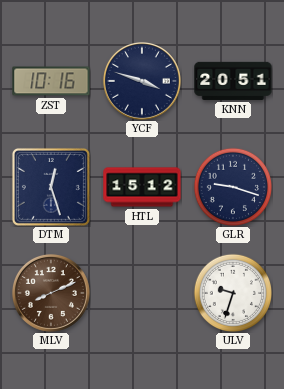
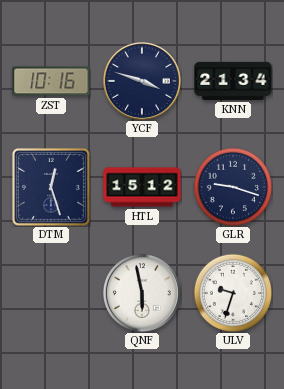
KNN: 20:51 -> 21:34
MLV: 8:11 -> none
QNF: none -> 5:58
